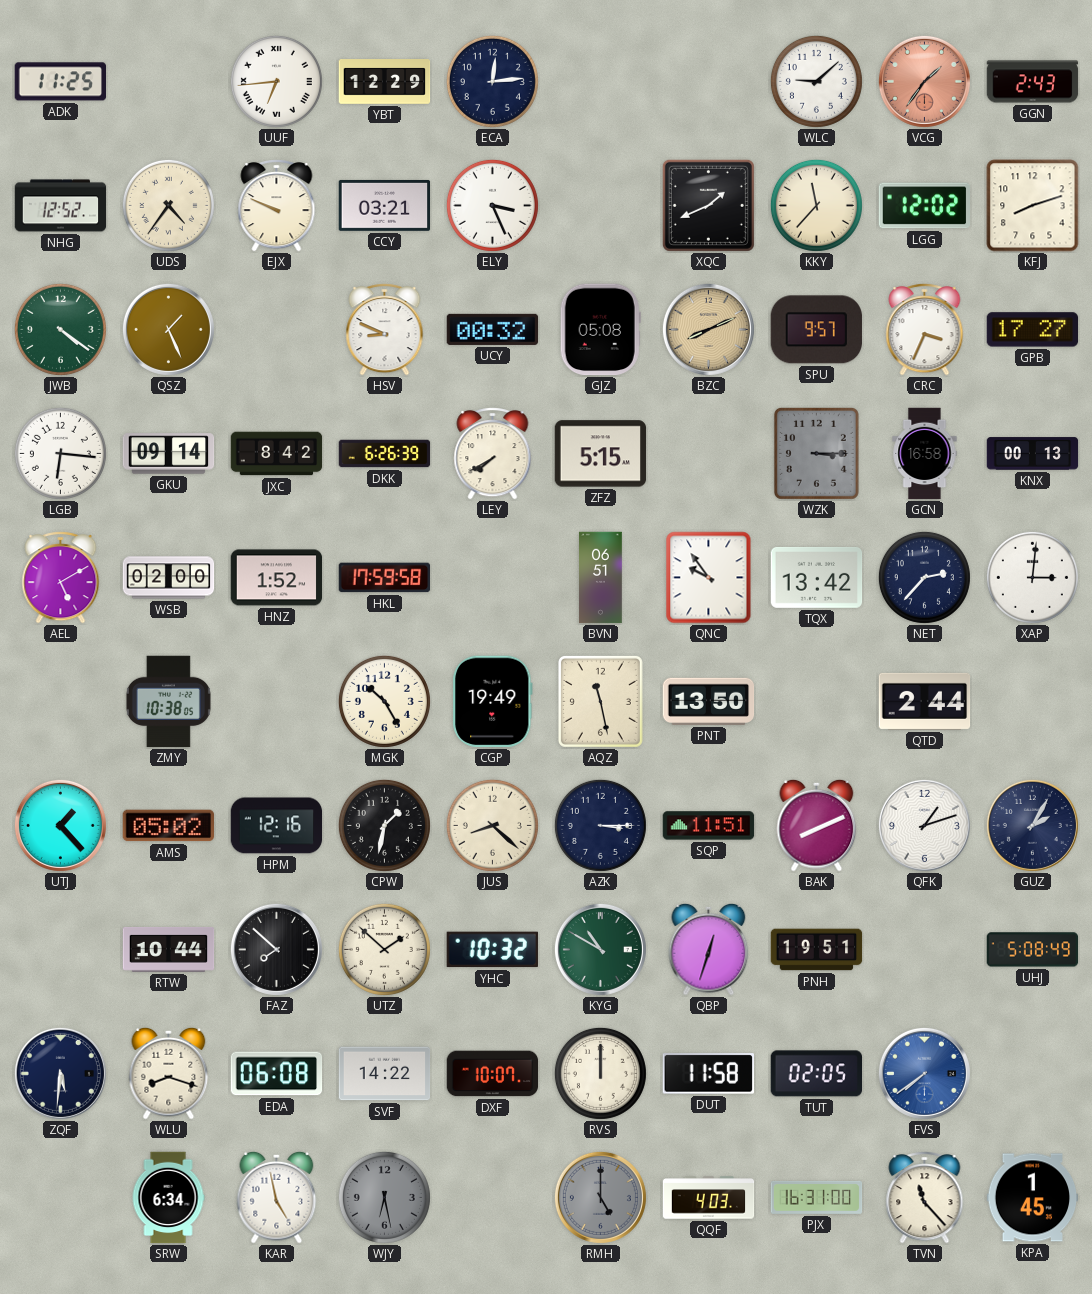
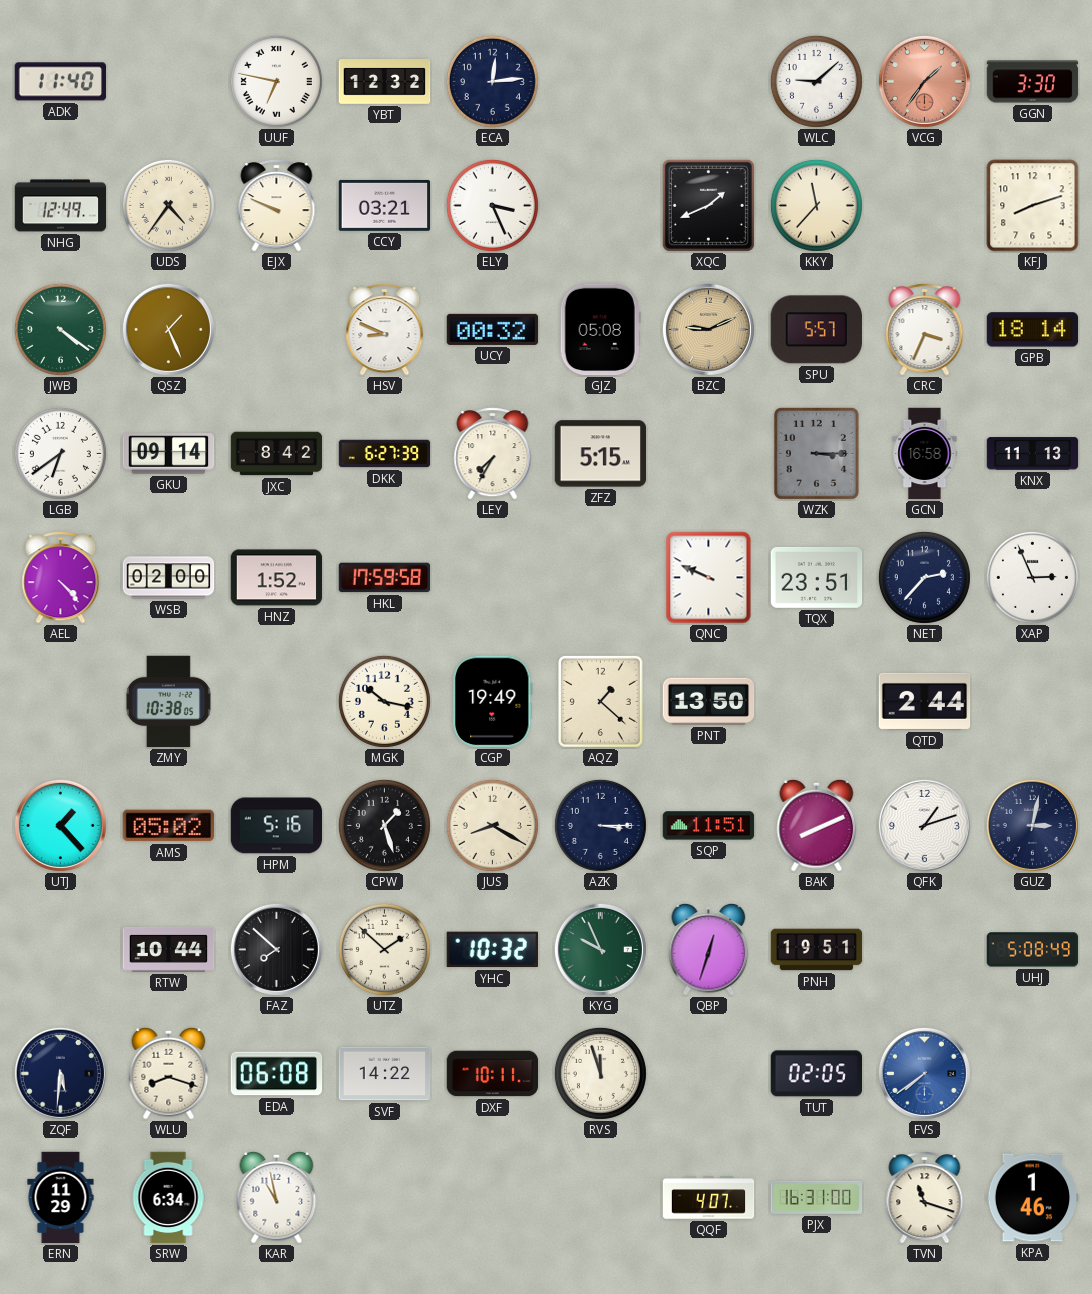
ADK: 11:25 -> 11:40
UUF: 6:44 -> 6:47
YBT: 12:29 -> 12:32
GGN: 2:43 -> 3:30
NHG: 12:52 -> 12:49
LGG: 12:02 -> none
BZC: 8:11 -> 9:11
SPU: 9:57 -> 5:57
GPB: 17:27 -> 18:14
LGB: 6:16 -> 6:39
DKK: 6:26 -> 6:27
LEY: 7:40 -> 7:35
KNX: 00:13 -> 11:13
AEL: 5:10 -> 4:23
BVN: 06:51 -> none
QNC: 9:54 -> 9:49
TQX: 13:42 -> 23:51
XAP: 3:01 -> 2:56
MGK: 10:25 -> 10:17
AQZ: 11:28 -> 1:22
HPM: 12:16 -> 5:16
CPW: 1:32 -> 1:27
JUS: 8:22 -> 8:20
GUZ: 2:05 -> 3:02
KYG: 10:50 -> 9:56
DXF: 10:07 -> 10:11
RVS: 12:00 -> 11:57
DUT: 11:58 -> none
ERN: none -> 11:29
KAR: 4:58 -> 10:58
WJY: 6:28 -> none
RMH: 5:00 -> none
QQF: 4:03 -> 4:07
TVN: 11:23 -> 11:18
KPA: 1:45 -> 1:46
